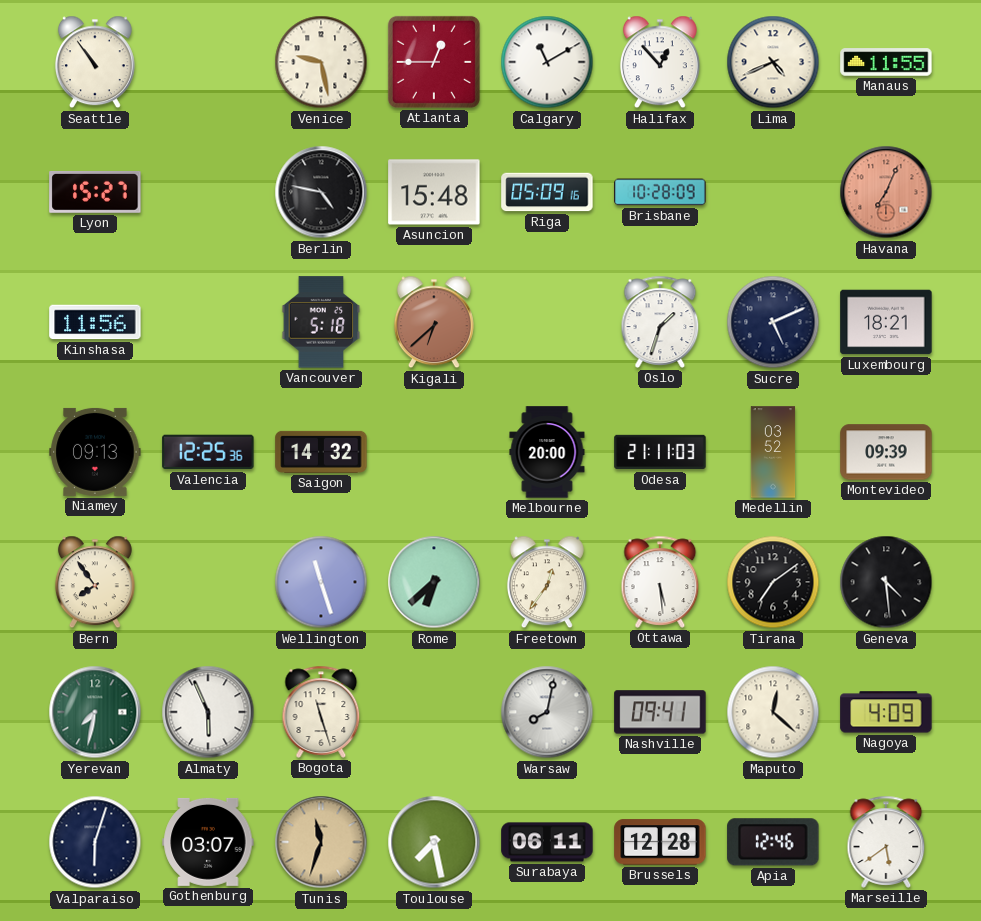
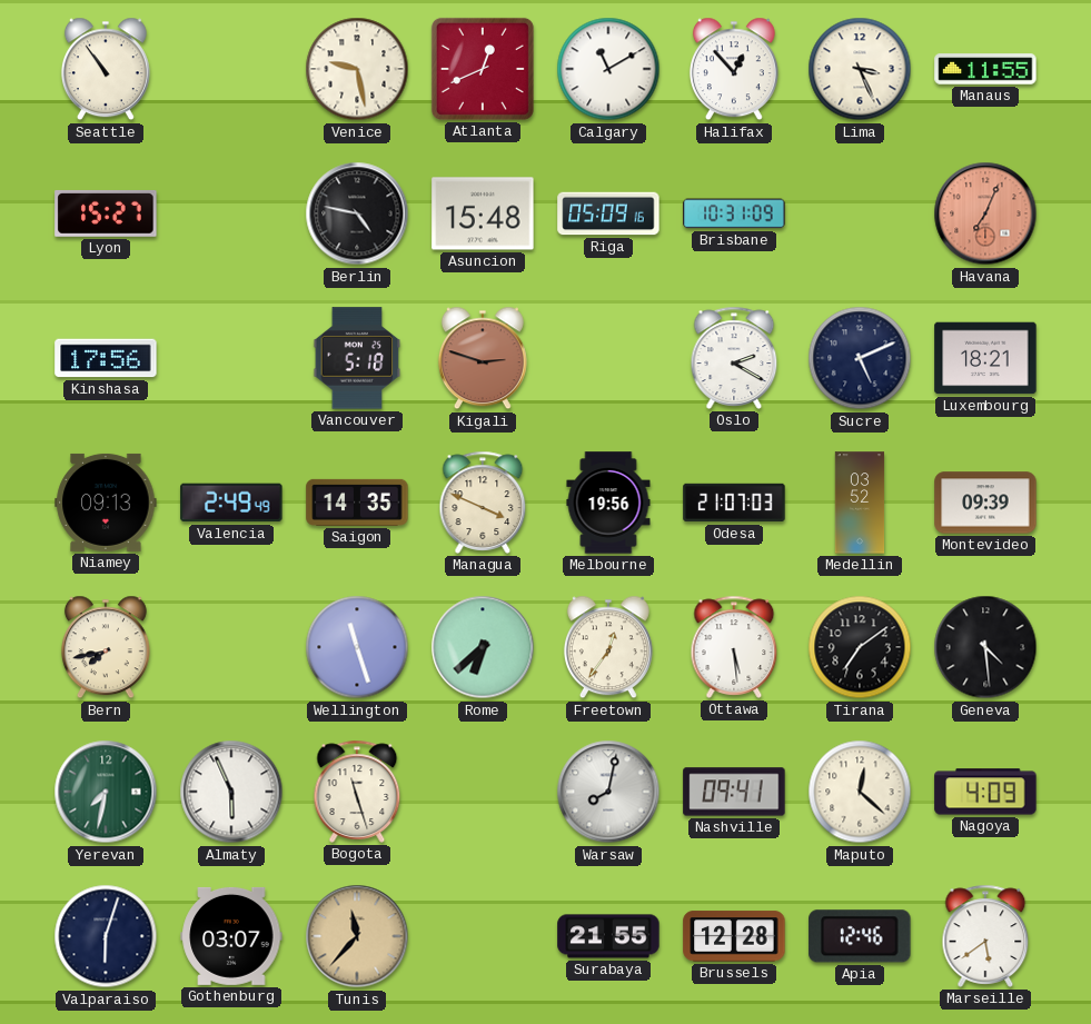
Atlanta: 12:45 -> 12:41
Lima: 4:41 -> 3:26
Brisbane: 10:28 -> 10:31
Kinshasa: 11:56 -> 17:56
Kigali: 6:38 -> 2:48
Oslo: 1:33 -> 2:20
Valencia: 12:25 -> 2:49
Saigon: 14:32 -> 14:35
Managua: none -> 3:49
Melbourne: 20:00 -> 19:56
Odesa: 21:11 -> 21:07
Bern: 7:54 -> 7:43
Tunis: 11:33 -> 11:37
Toulouse: 7:28 -> none
Surabaya: 06:11 -> 21:55
